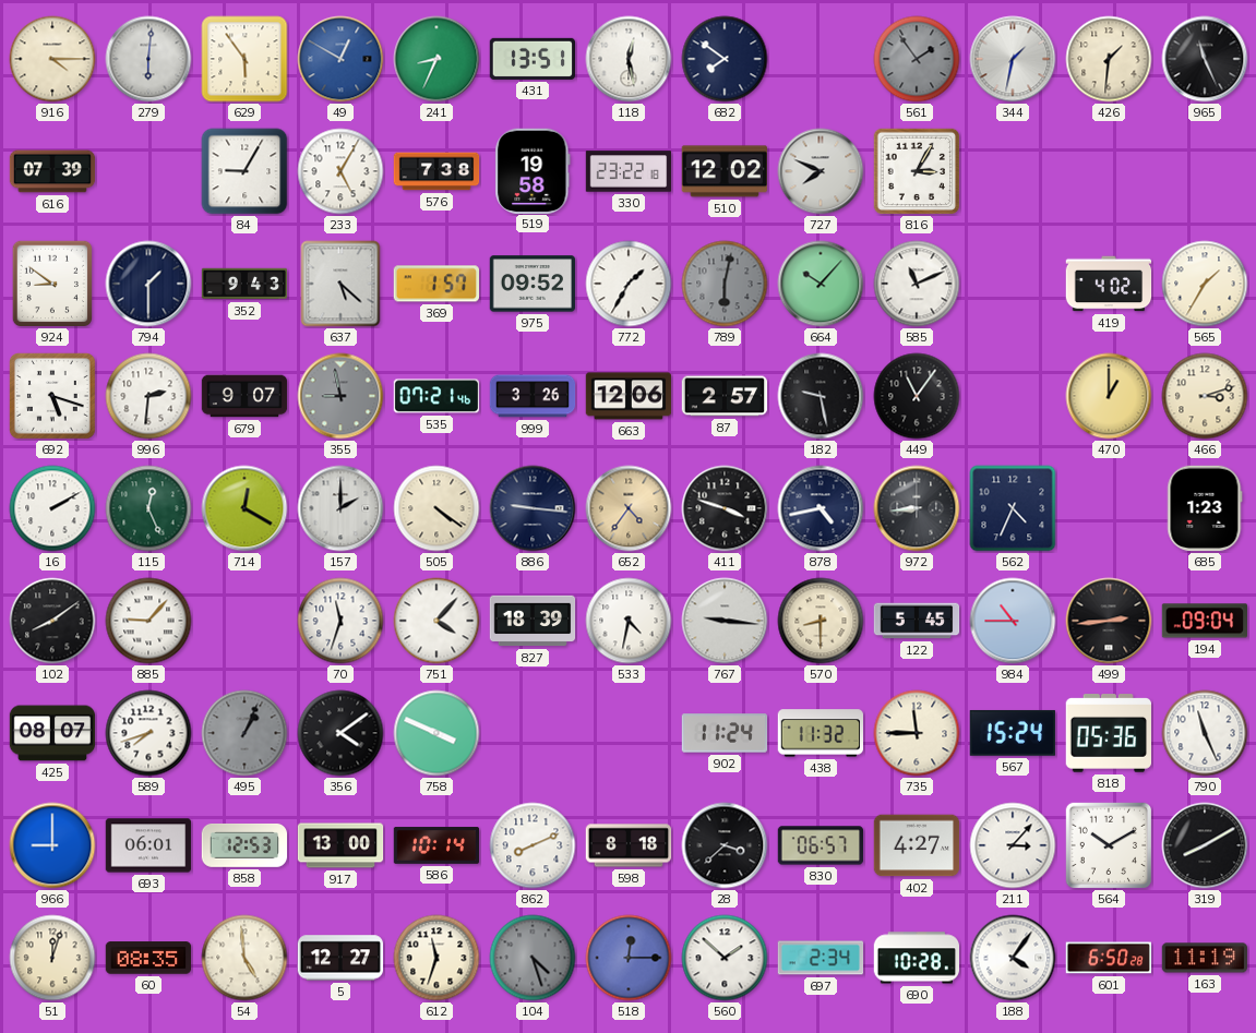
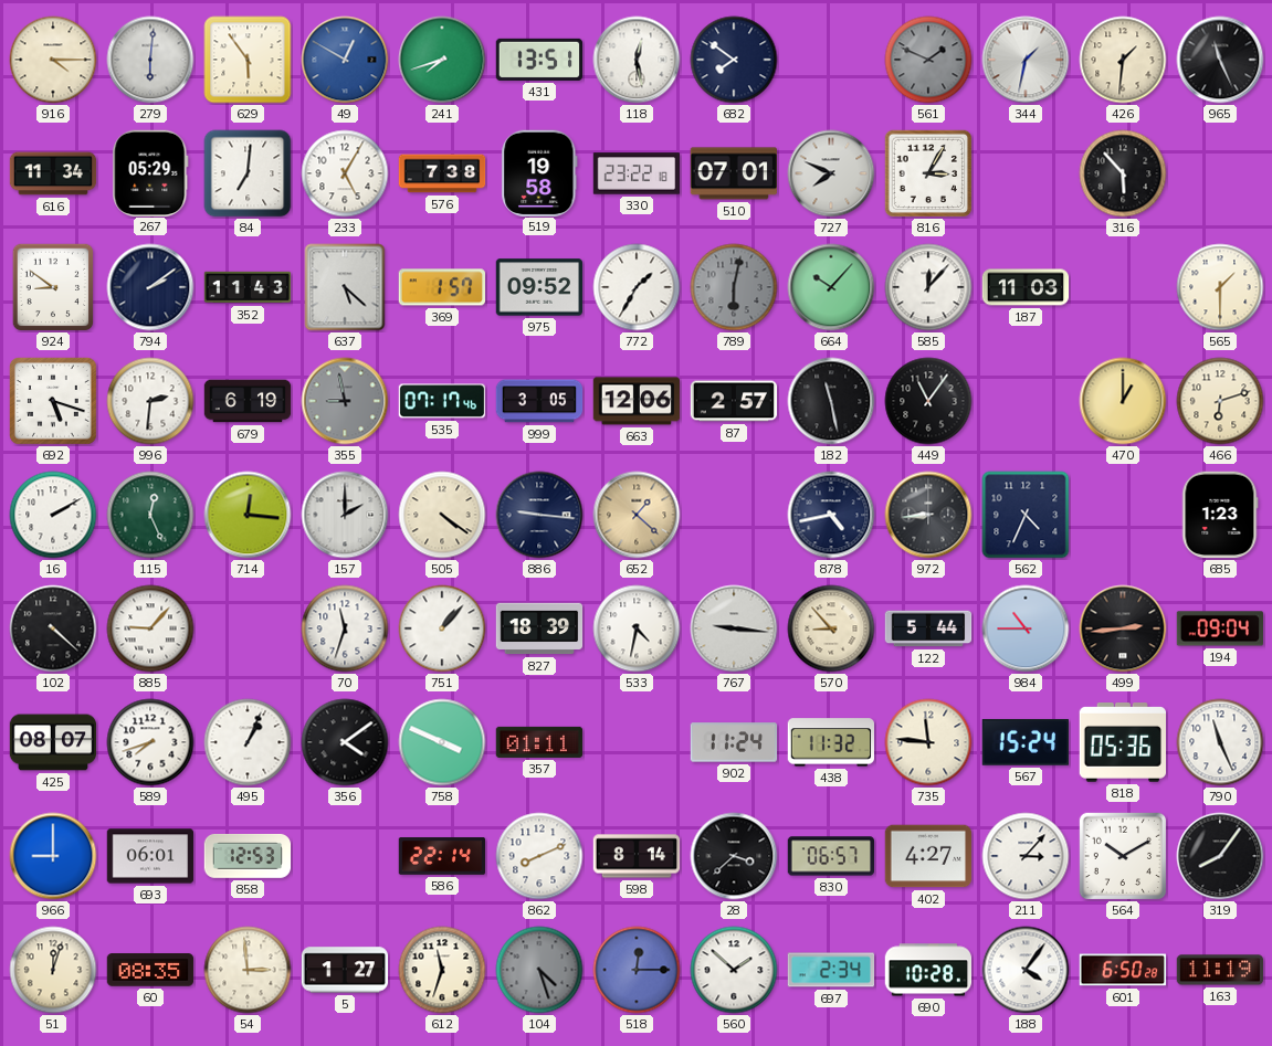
241: 8:34 -> 7:42
561: 1:54 -> 1:49
616: 07:39 -> 11:34
267: none -> 05:29
84: 9:05 -> 7:01
510: 12:02 -> 07:01
316: none -> 5:53
794: 1:30 -> 2:09
352: 9:43 -> 11:43
585: 11:11 -> 12:07
187: none -> 11:03
419: 4:02 -> none
565: 1:35 -> 1:30
679: 9:07 -> 6:19
535: 07:21 -> 07:17
999: 3:26 -> 3:05
182: 9:28 -> 11:28
466: 3:12 -> 6:12
714: 12:20 -> 12:16
652: 4:36 -> 1:22
411: 3:48 -> none
102: 8:09 -> 4:22
751: 4:07 -> 1:07
570: 8:30 -> 8:53
122: 5:45 -> 5:44
495 dial: grey -> white
357: none -> 01:11
735: 11:45 -> 11:46
917: 13:00 -> none
586: 10:14 -> 22:14
598: 8:18 -> 8:14
319: 8:10 -> 8:06
54: 4:59 -> 2:59
5: 12:27 -> 1:27
